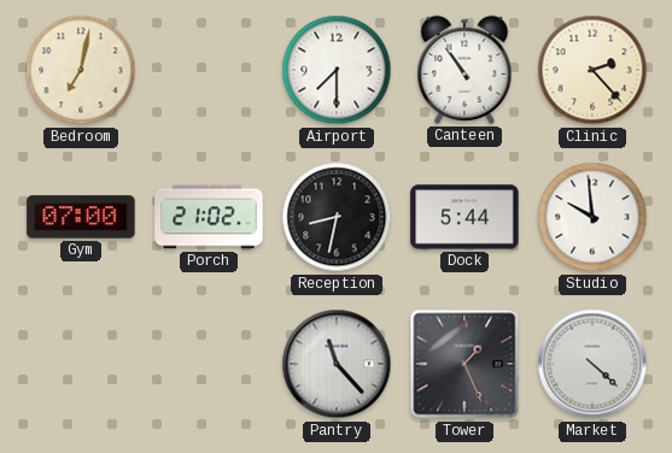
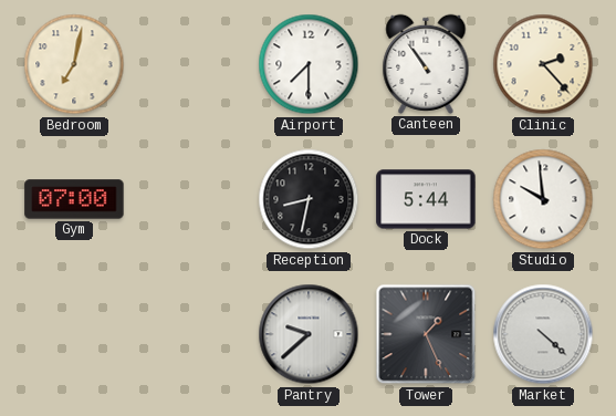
Porch: 21:02 -> none
Pantry: 11:23 -> 9:38
